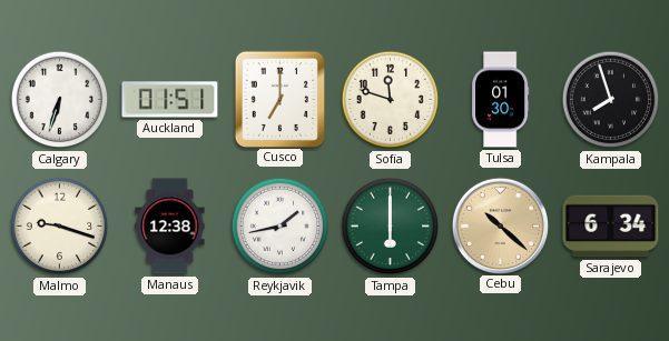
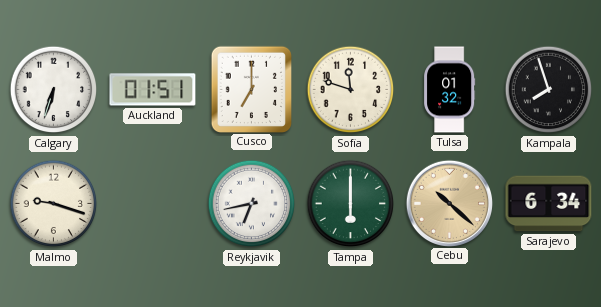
Tulsa: 01:30 -> 01:32
Manaus: 12:38 -> none
Reykjavik: 1:43 -> 6:43
